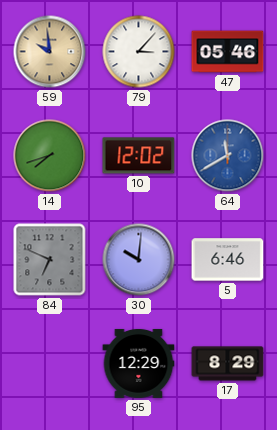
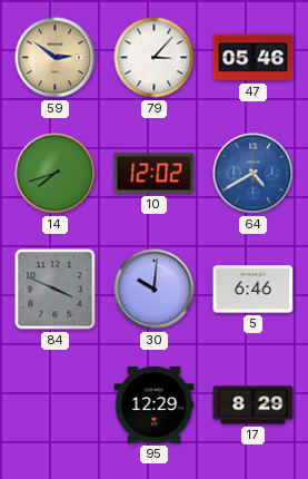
59: 9:59 -> 2:51
64: 11:40 -> 4:40
84: 6:49 -> 3:49
